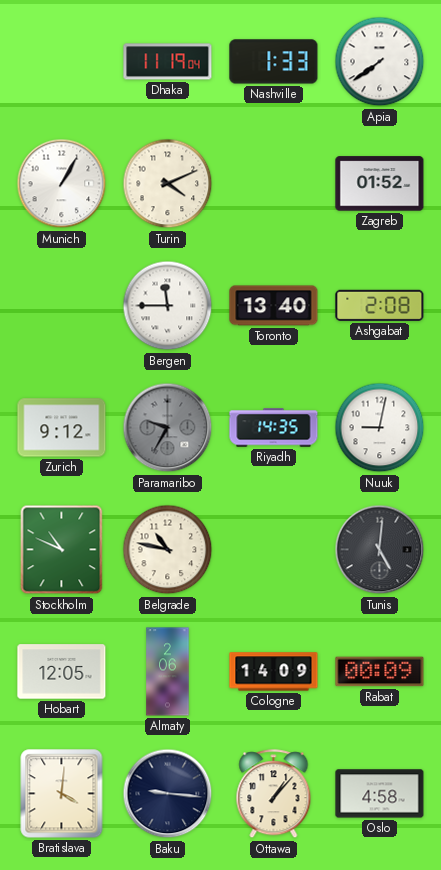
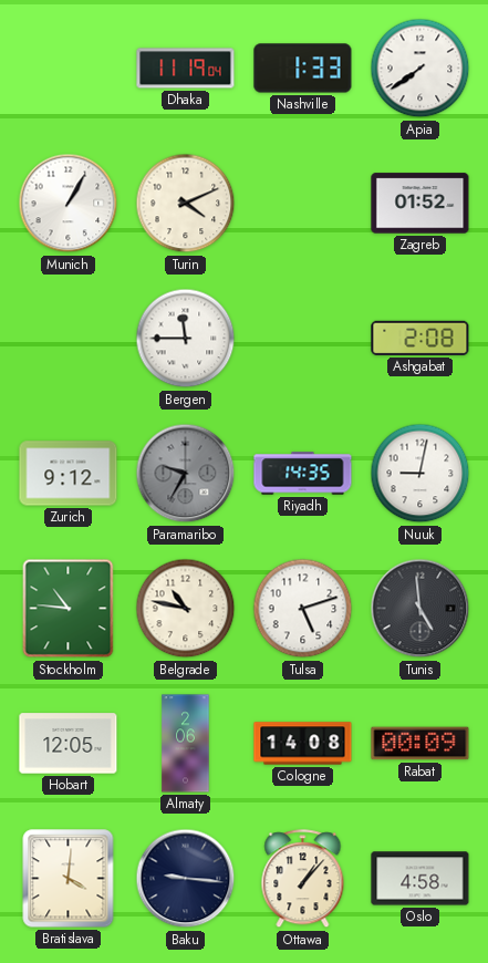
Toronto: 13:40 -> none
Stockholm: 10:49 -> 10:46
Tulsa: none -> 5:12
Tunis: 5:01 -> 4:59
Cologne: 14:09 -> 14:08
